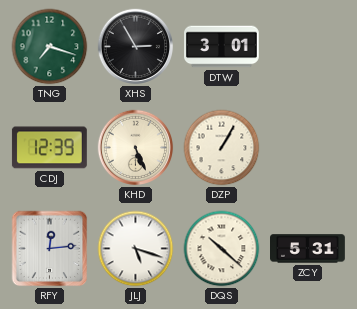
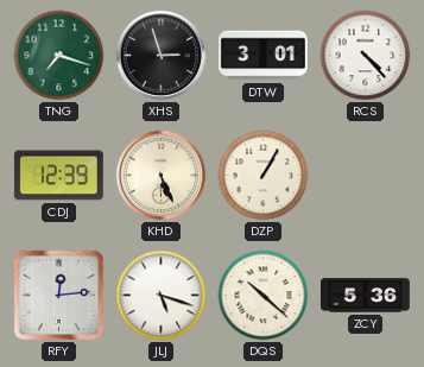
XHS: 2:55 -> 2:57
RCS: none -> 4:23
ZCY: 5:31 -> 5:36
